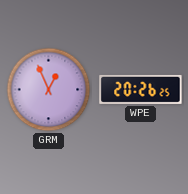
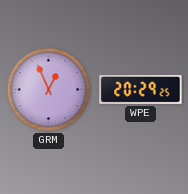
WPE: 20:26 -> 20:29
